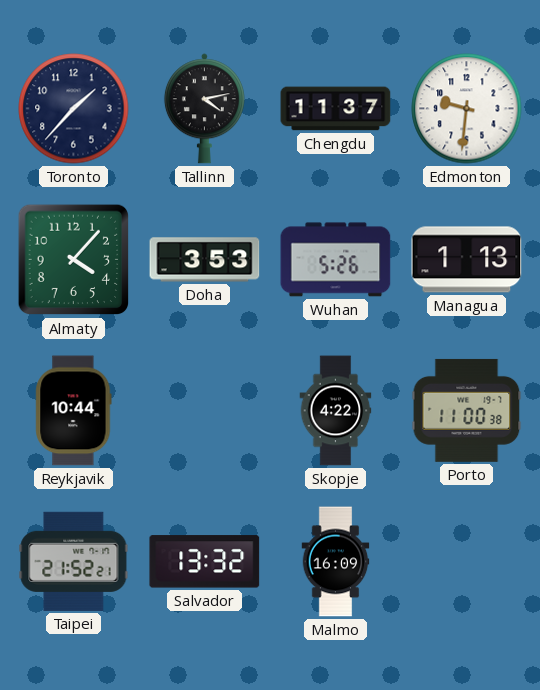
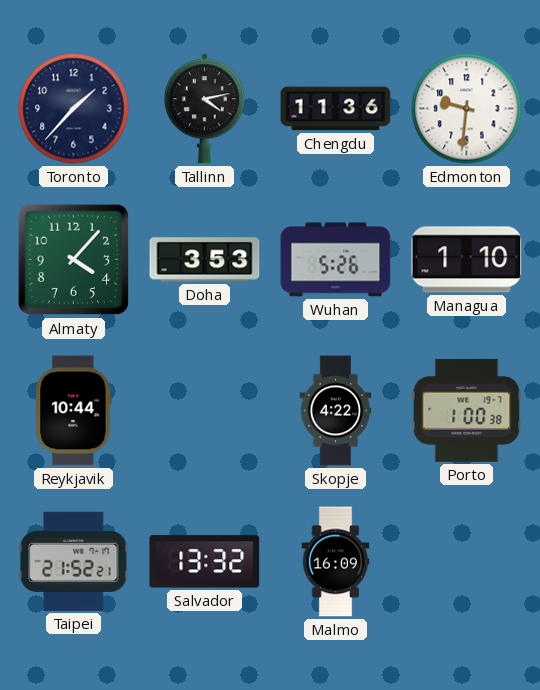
Chengdu: 11:37 -> 11:36
Managua: 1:13 -> 1:10
Porto: 11:00 -> 1:00
